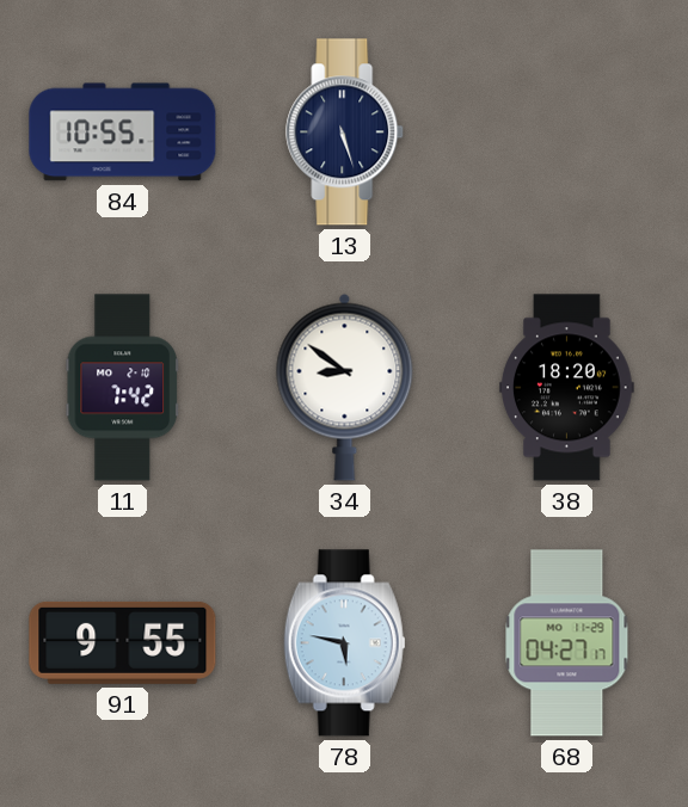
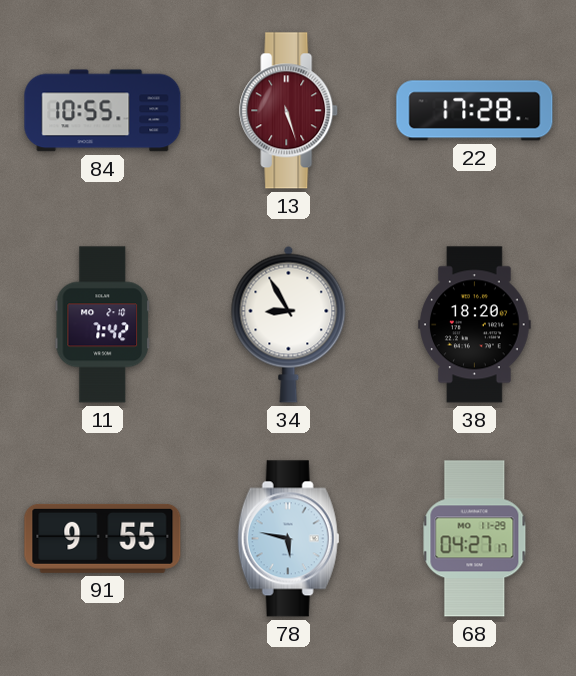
13 dial: navy -> burgundy
22: none -> 17:28
34: 8:51 -> 8:55
